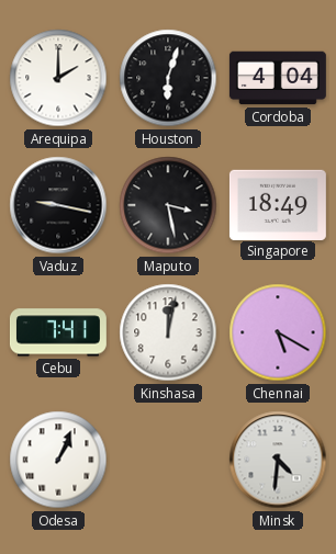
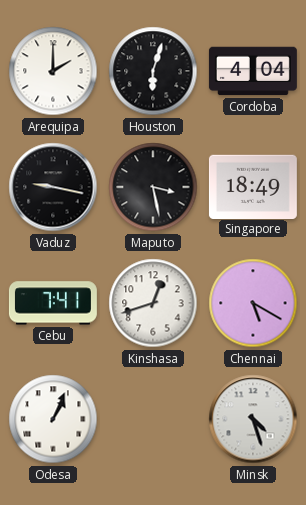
Kinshasa: 12:02 -> 12:42
Minsk: 4:31 -> 4:27
